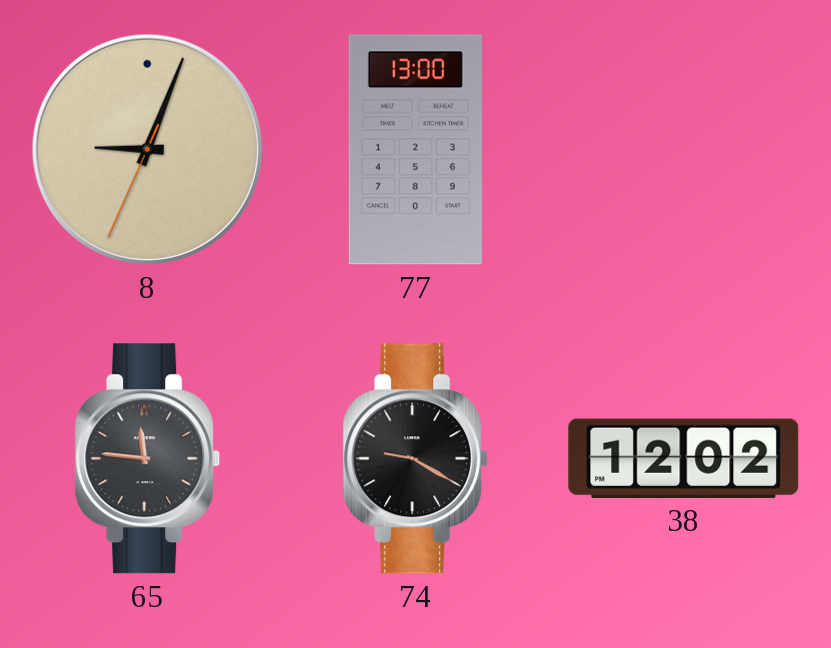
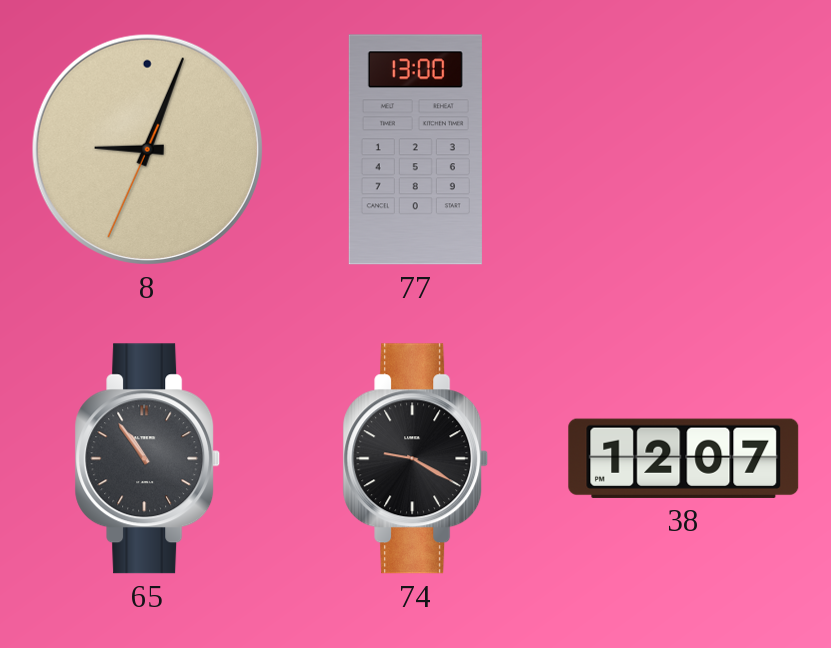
65: 11:46 -> 10:54
38: 12:02 -> 12:07
